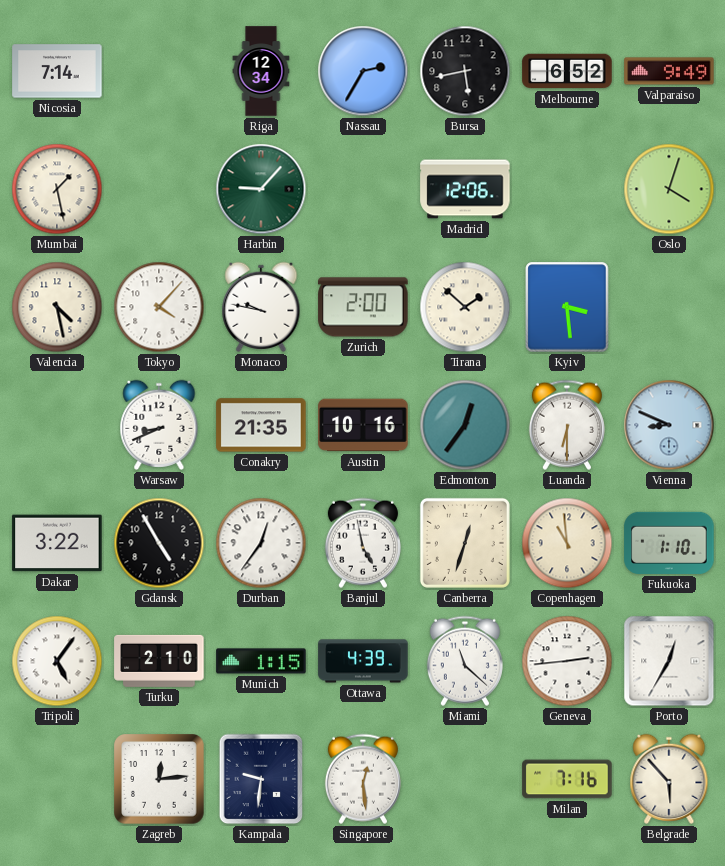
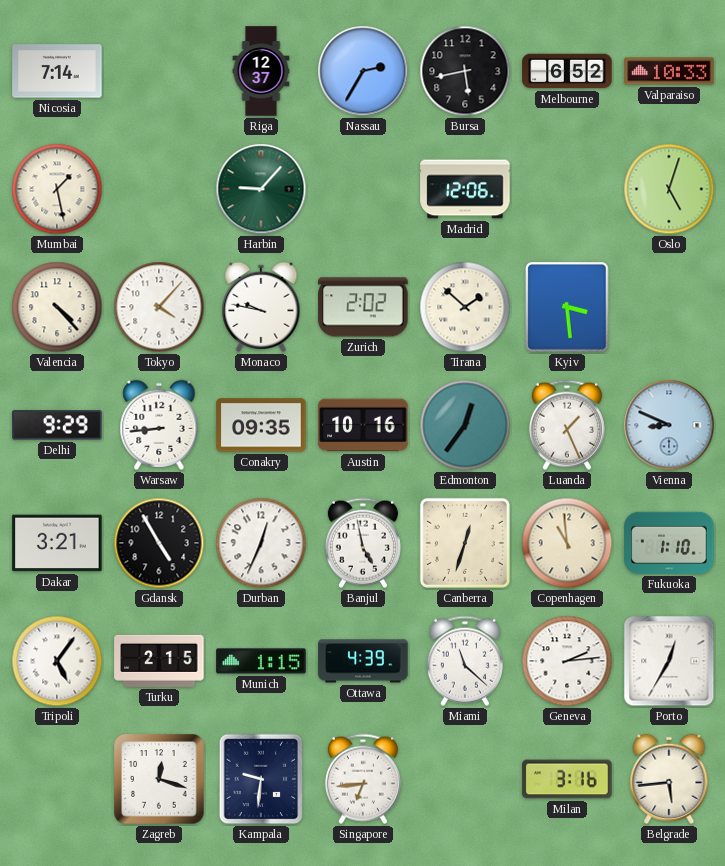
Riga: 12:34 -> 12:37
Valparaiso: 9:49 -> 10:33
Oslo: 4:03 -> 5:03
Valencia: 4:28 -> 4:23
Zurich: 2:00 -> 2:02
Delhi: none -> 9:29
Warsaw: 8:41 -> 8:44
Conakry: 21:35 -> 09:35
Luanda: 6:30 -> 1:26
Dakar: 3:22 -> 3:21
Durban: 12:36 -> 12:34
Turku: 2:10 -> 2:15
Geneva: 2:44 -> 2:14
Zagreb: 12:14 -> 12:18
Singapore: 12:29 -> 6:44
Milan: 7:16 -> 3:16
Belgrade: 5:53 -> 5:44
